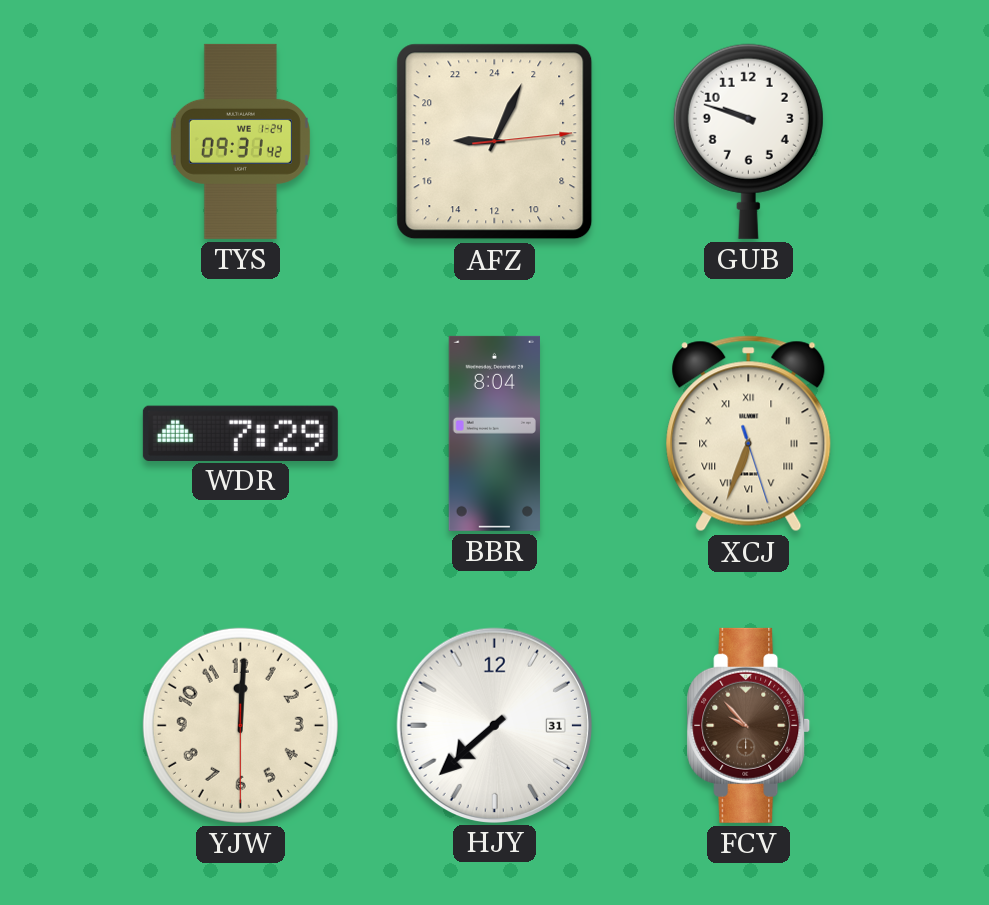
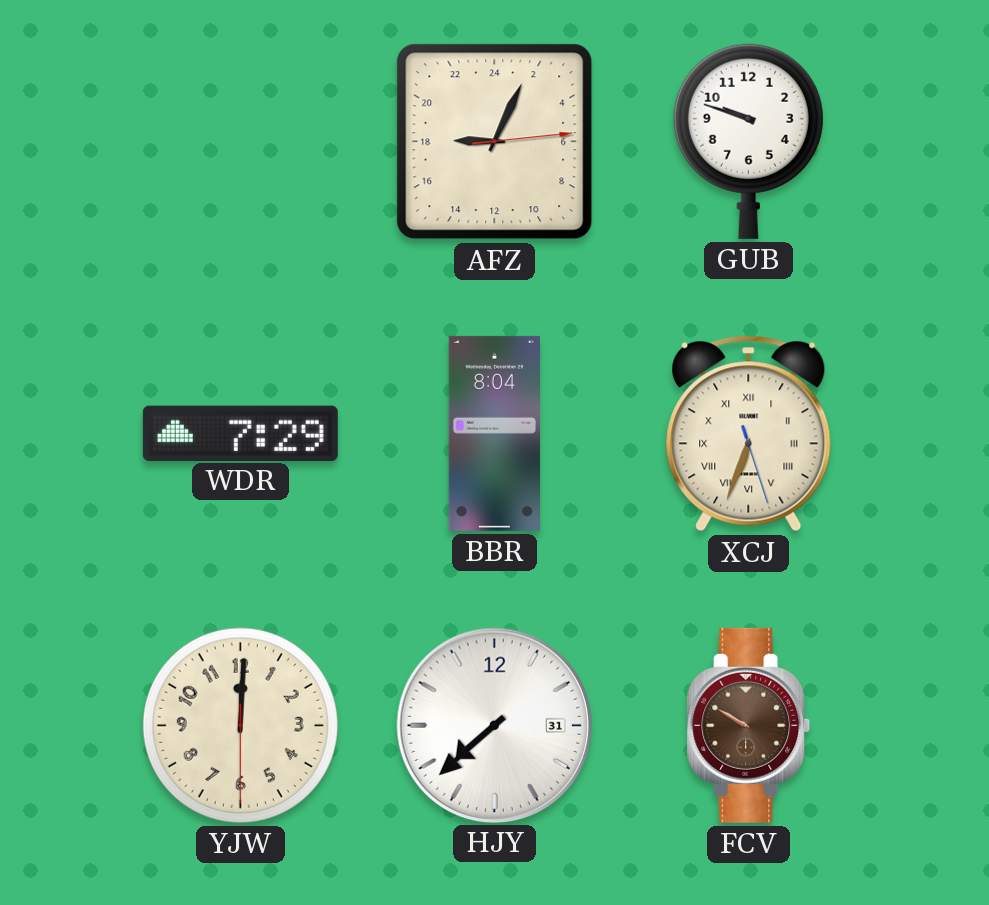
TYS: 09:31 -> none
FCV: 9:53 -> 9:50
